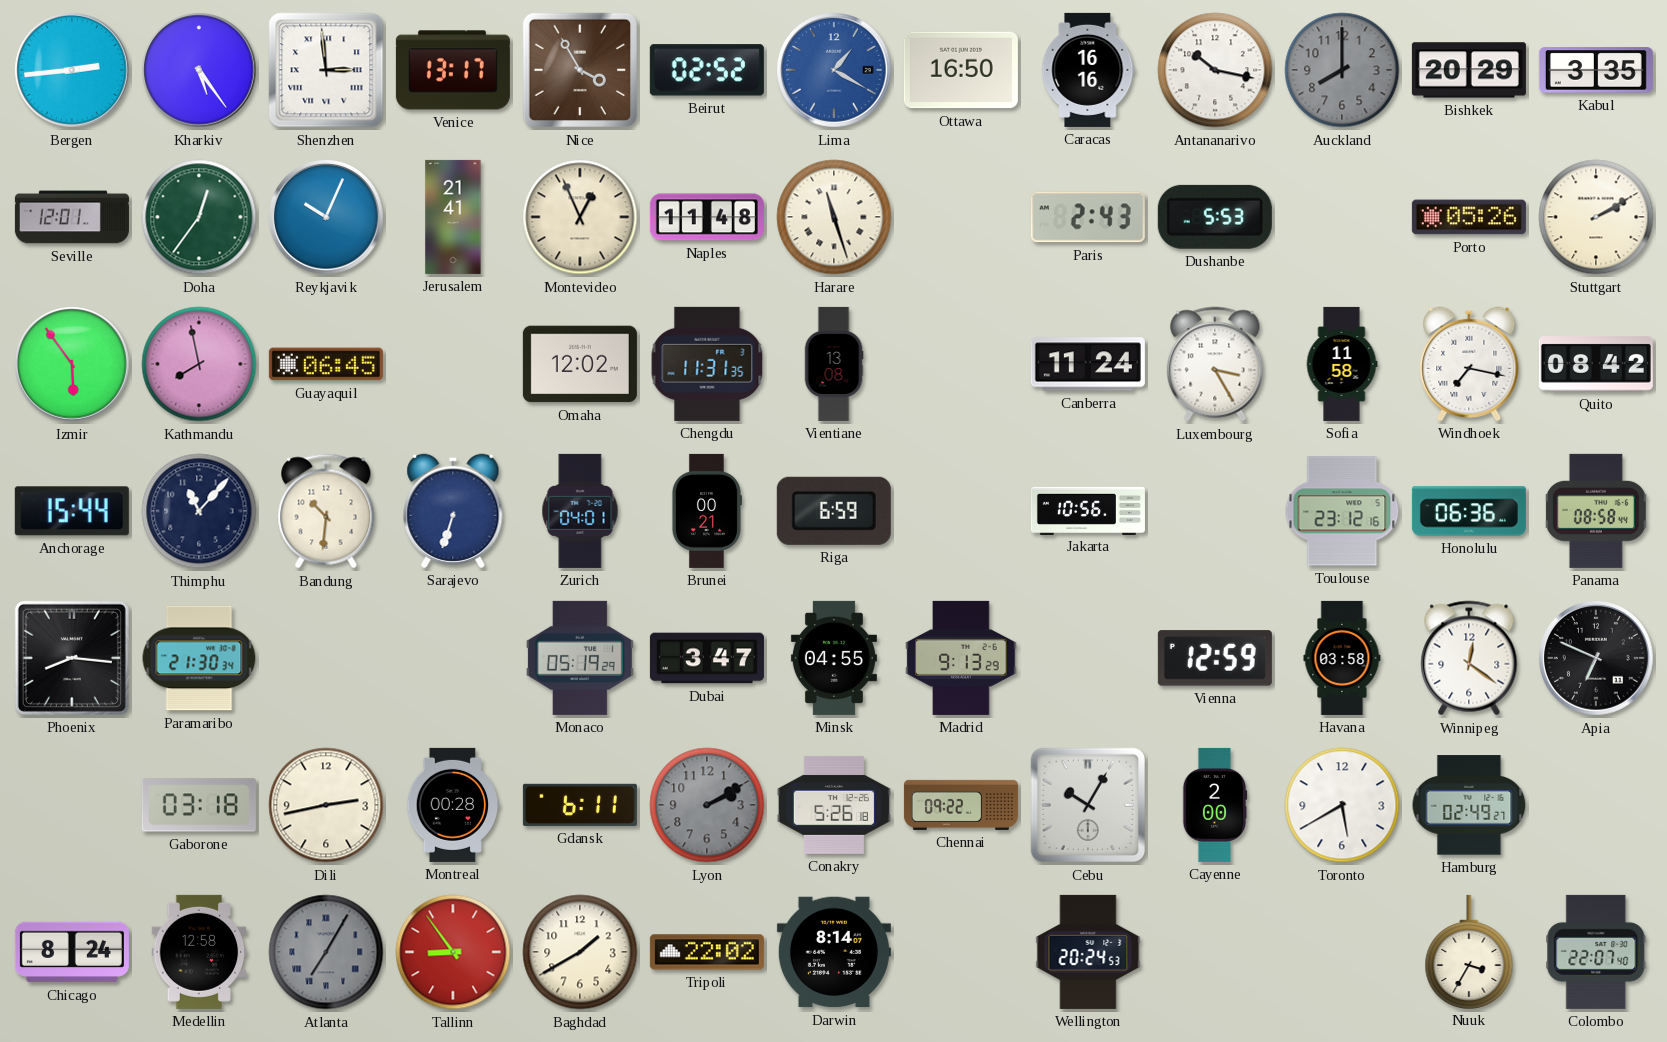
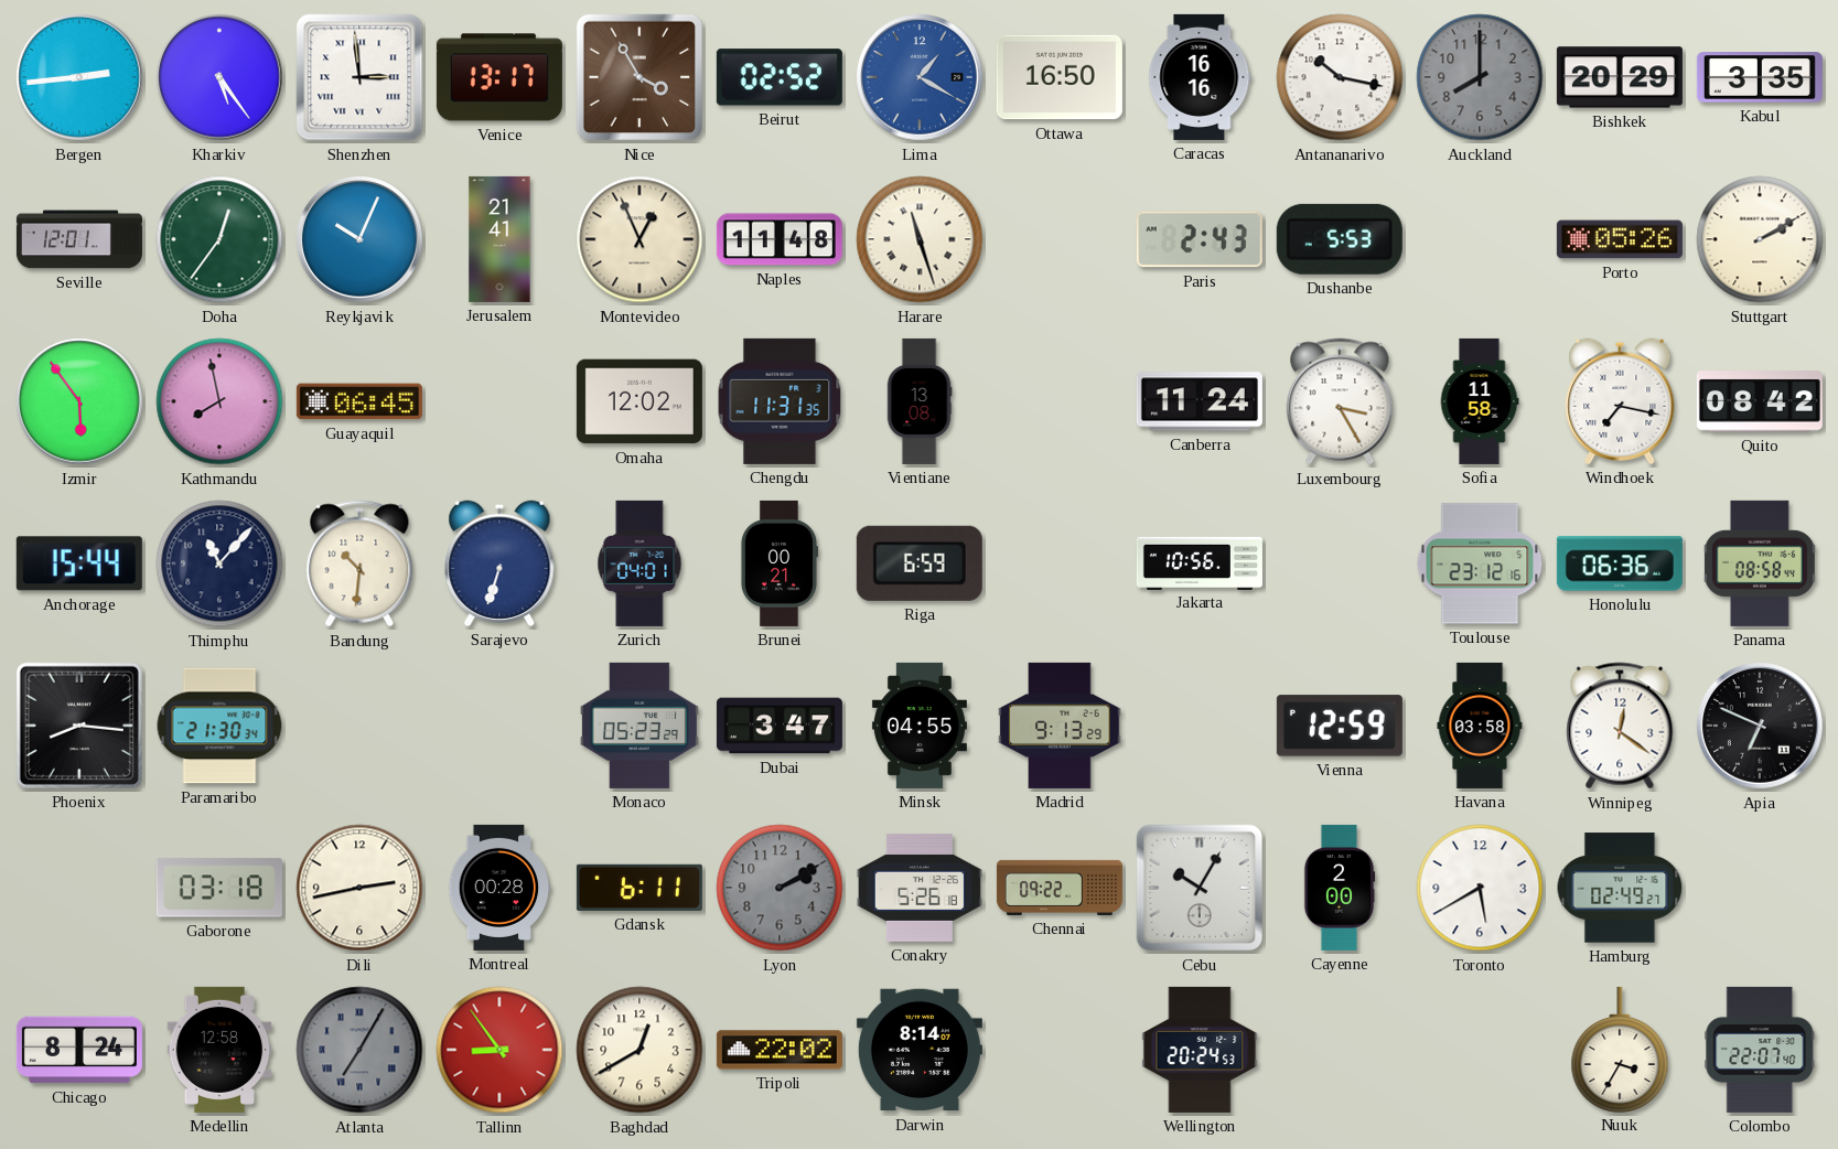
Monaco: 05:19 -> 05:23
Baghdad: 1:40 -> 12:40
